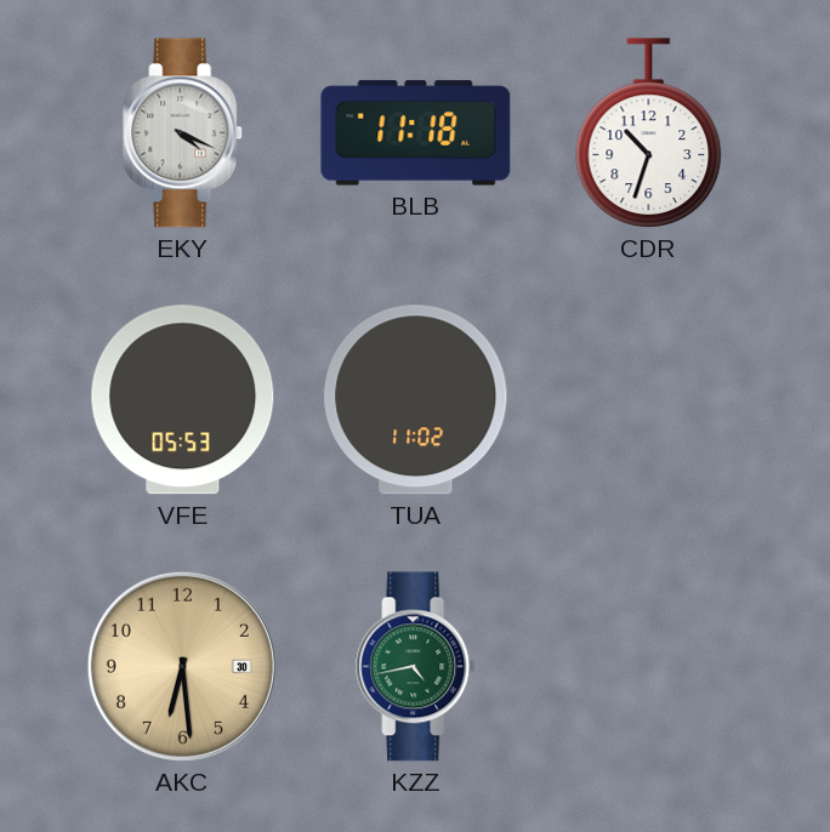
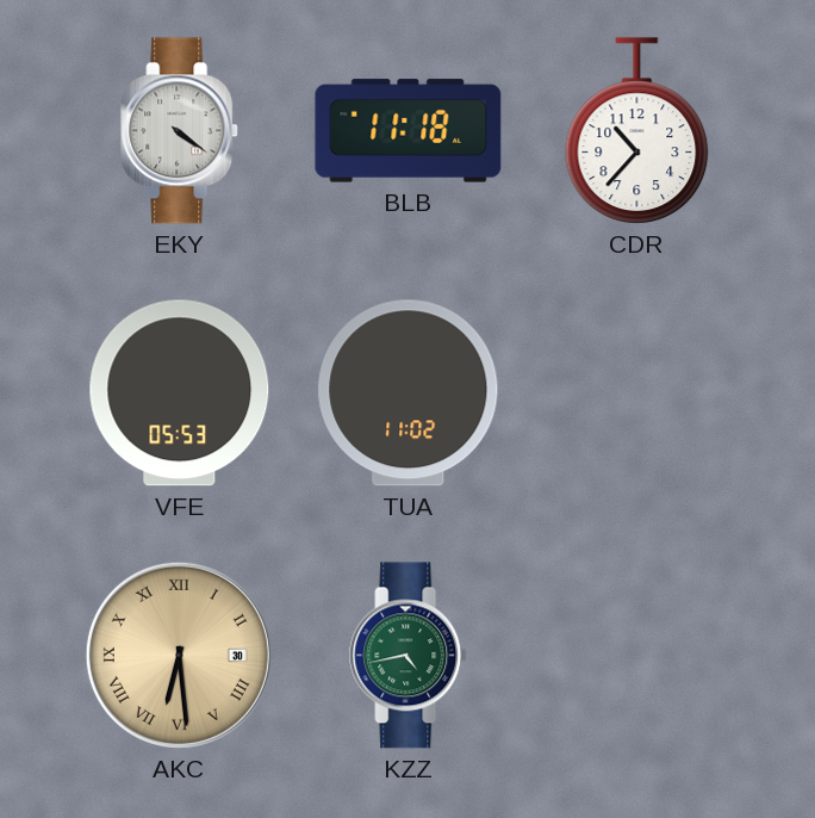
EKY: 4:19 -> 4:21
CDR: 10:33 -> 10:37
AKC numerals: Arabic -> Roman
